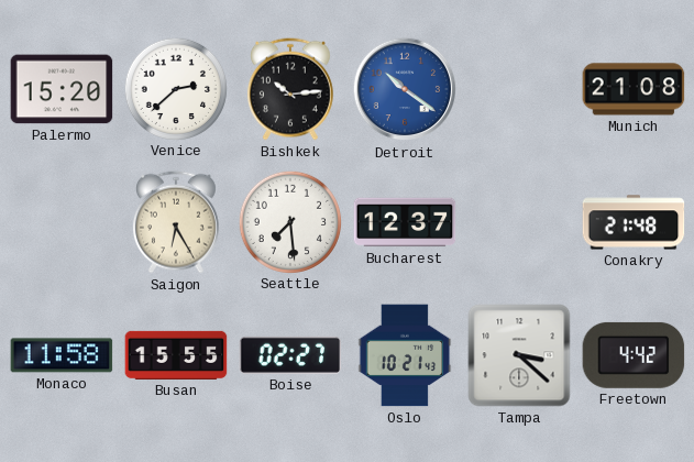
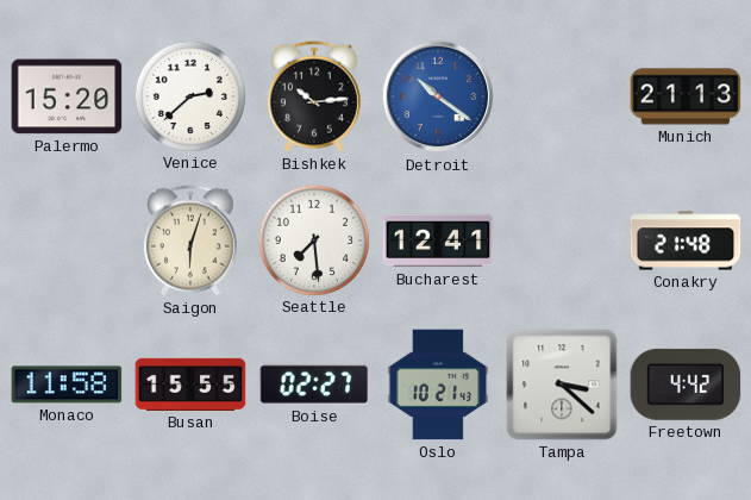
Munich: 21:08 -> 21:13
Saigon: 6:25 -> 6:03
Bucharest: 12:37 -> 12:41
